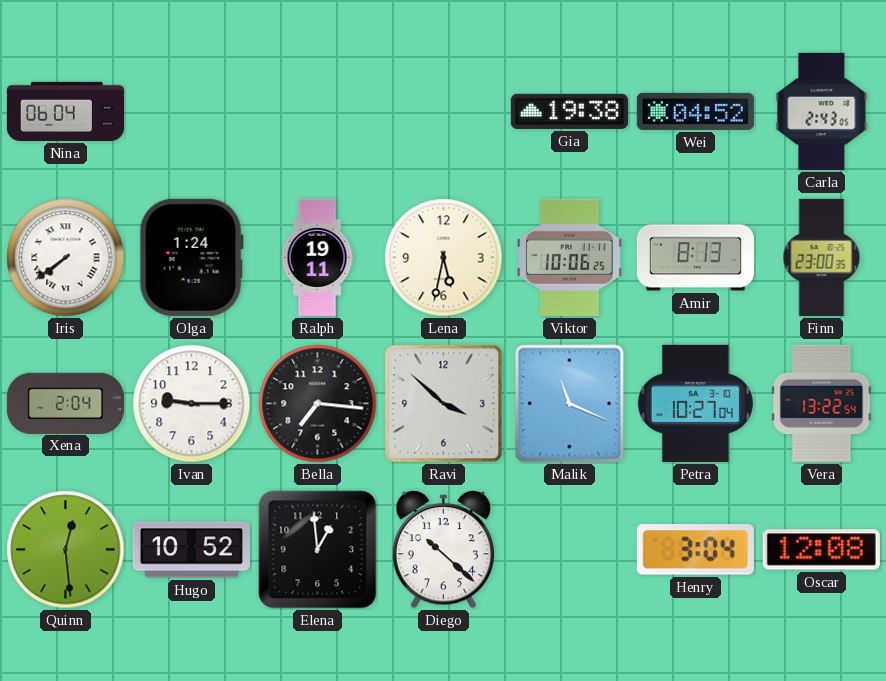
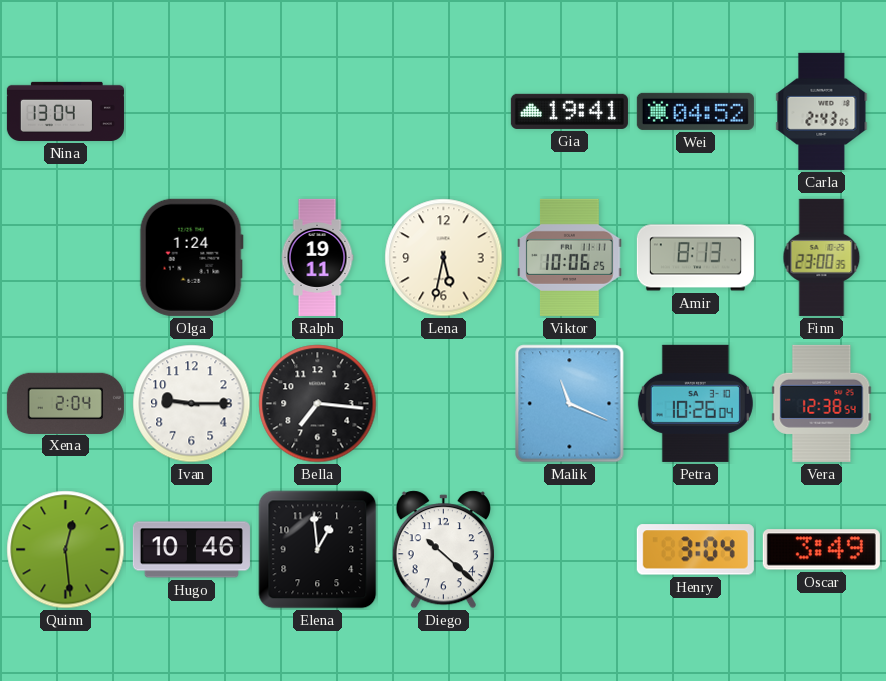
Nina: 06:04 -> 13:04
Gia: 19:38 -> 19:41
Iris: 7:39 -> none
Ravi: 3:52 -> none
Petra: 10:27 -> 10:26
Vera: 13:22 -> 12:38
Hugo: 10:52 -> 10:46
Oscar: 12:08 -> 3:49
